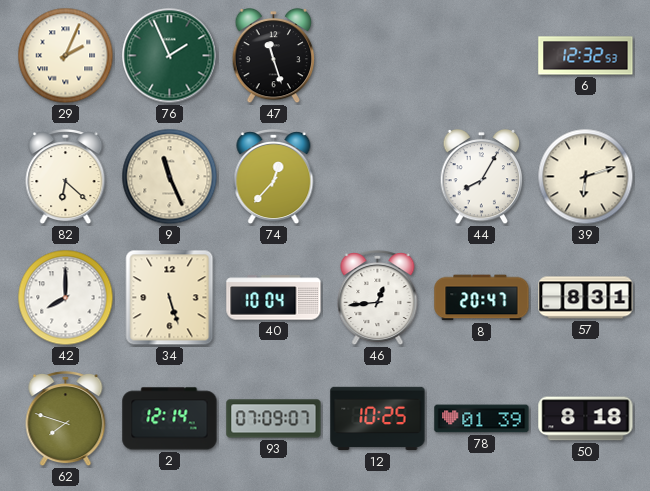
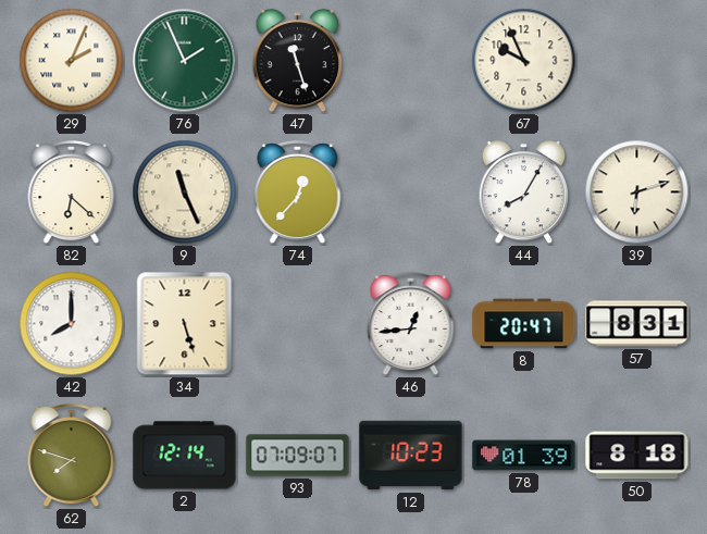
67: none -> 9:56
6: 12:32 -> none
40: 10:04 -> none
12: 10:25 -> 10:23
